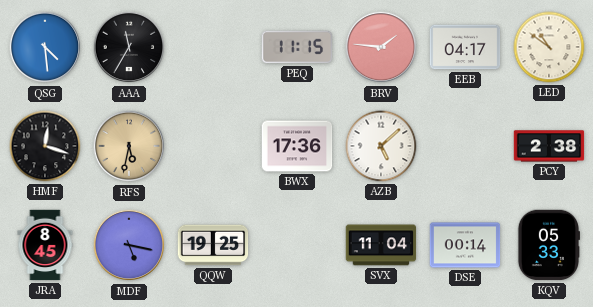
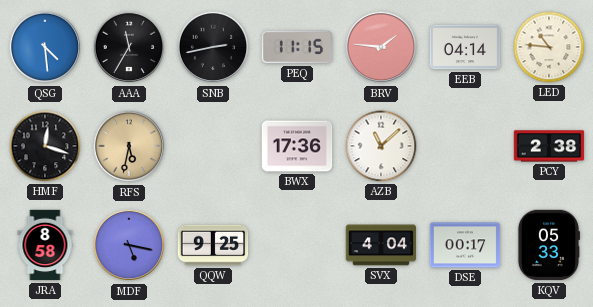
SNB: none -> 2:43
EEB: 04:17 -> 04:14
LED: 10:51 -> 10:46
AZB: 5:08 -> 11:08
JRA: 8:45 -> 8:58
QQW: 19:25 -> 9:25
SVX: 11:04 -> 4:04
DSE: 00:14 -> 00:17
